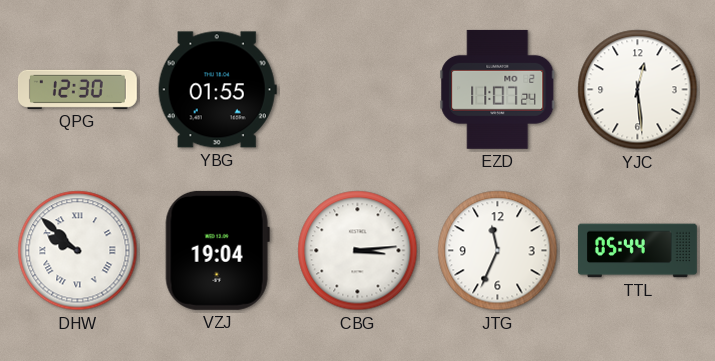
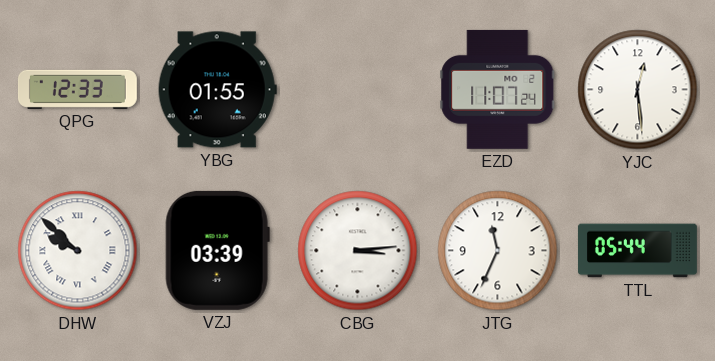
QPG: 12:30 -> 12:33
VZJ: 19:04 -> 03:39
